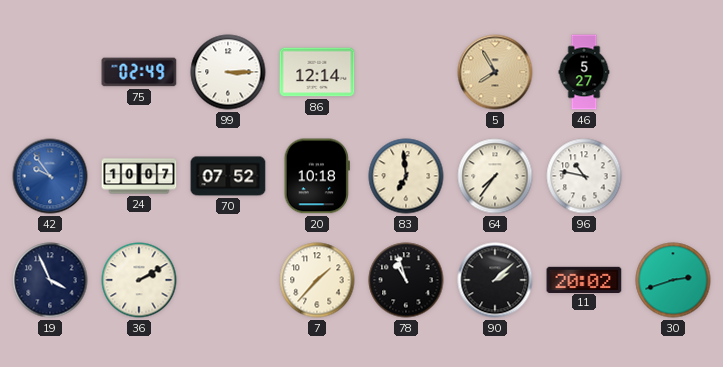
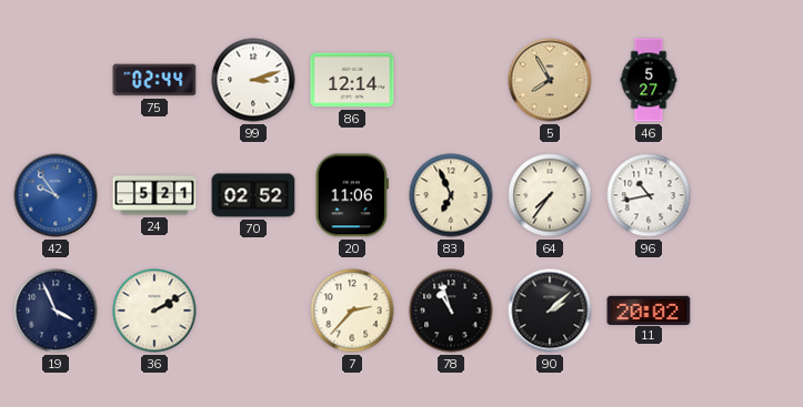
75: 02:49 -> 02:44
99: 3:15 -> 3:12
24: 10:07 -> 5:21
70: 07:52 -> 02:52
20: 10:18 -> 11:06
83: 6:59 -> 6:56
96: 10:47 -> 10:43
7: 1:37 -> 2:37
30: 2:42 -> none
